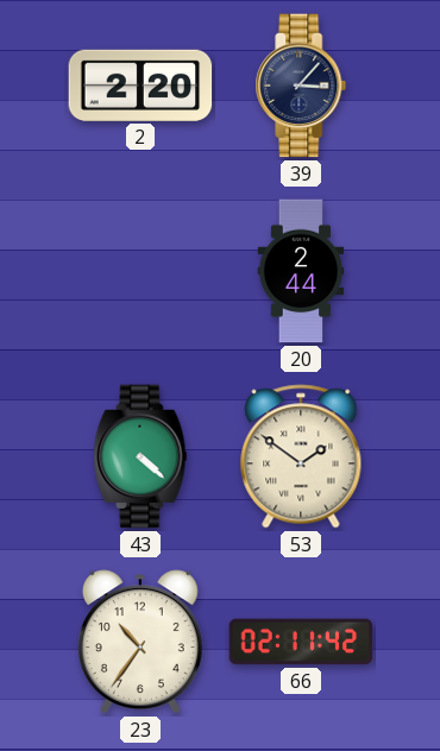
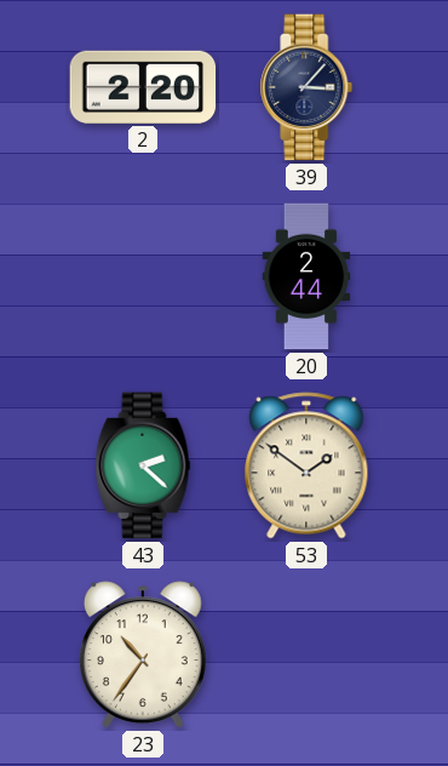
43: 4:22 -> 2:22
66: 02:11 -> none
